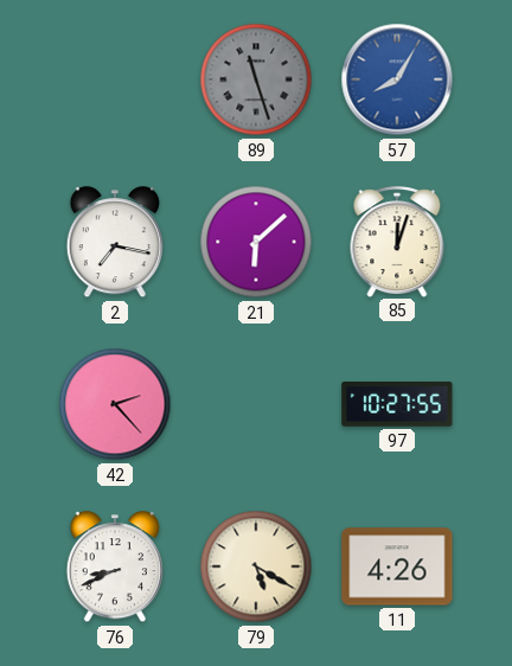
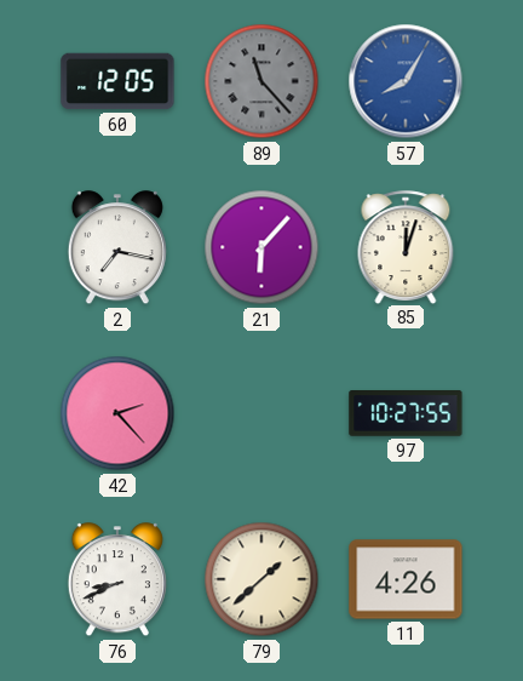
60: none -> 12:05
89: 11:27 -> 11:23
21: 6:08 -> 6:07
79: 5:20 -> 1:38
